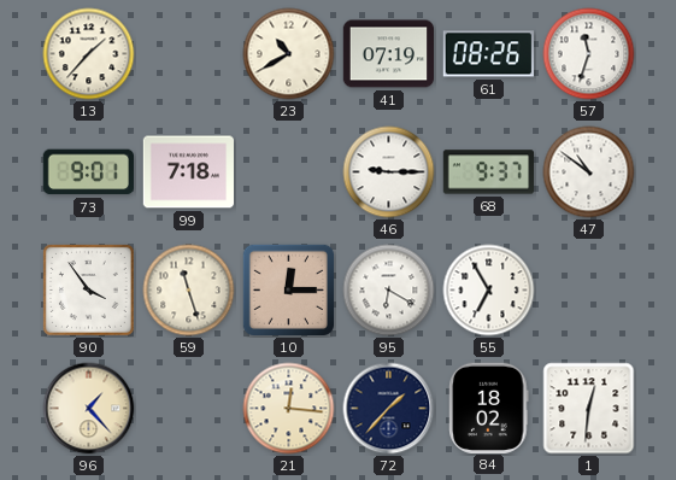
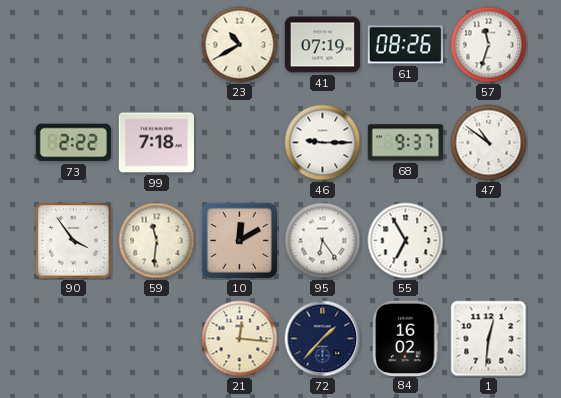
13: 1:37 -> none
73: 9:01 -> 2:22
59: 11:27 -> 11:31
10: 12:15 -> 12:10
95: 6:20 -> 6:24
96: 1:23 -> none
84: 18:02 -> 16:02
